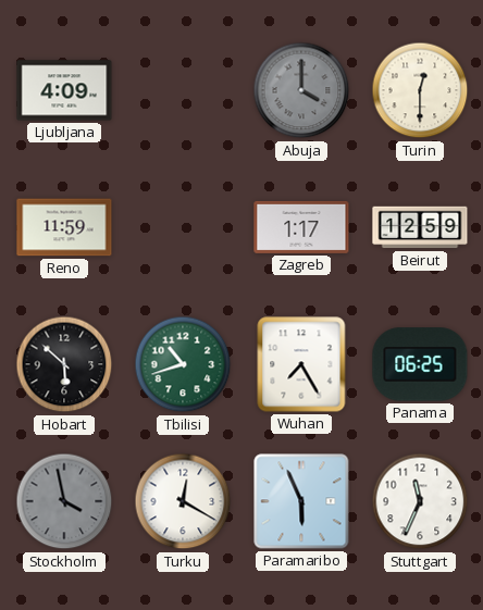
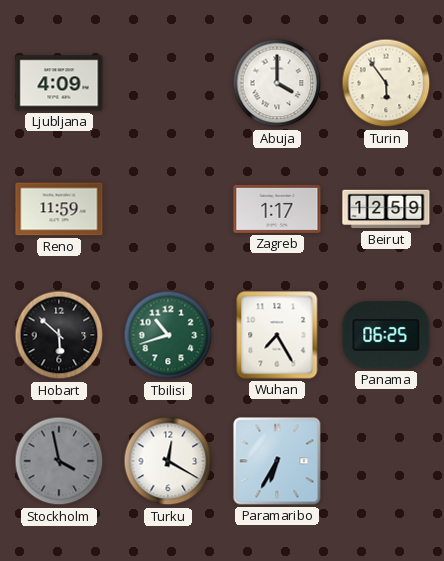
Abuja dial: grey -> white
Turin: 12:30 -> 5:54
Paramaribo: 5:56 -> 6:35
Stuttgart: 11:34 -> none
